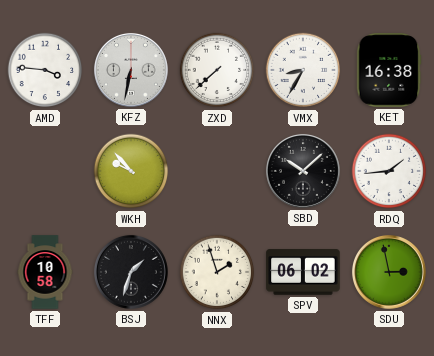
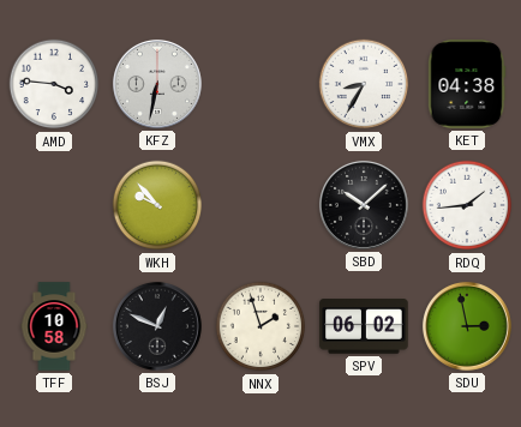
ZXD: 7:38 -> none
KET: 16:38 -> 04:38
BSJ: 1:33 -> 12:49
